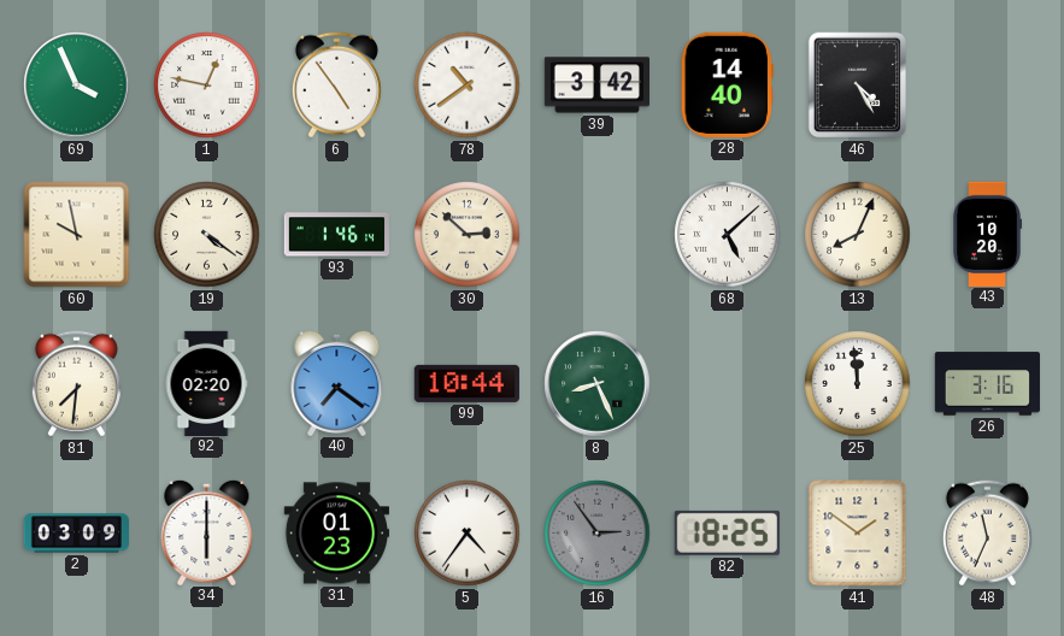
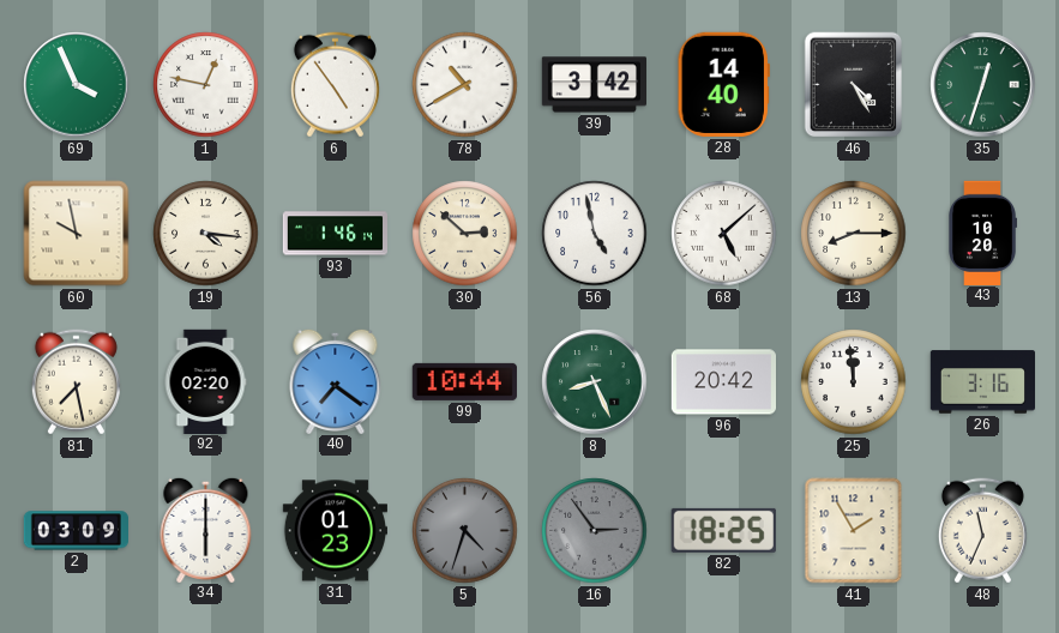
78: 10:39 -> 10:40
35: none -> 12:33
19: 4:21 -> 4:16
56: none -> 4:58
13: 8:04 -> 8:15
81: 7:31 -> 7:28
96: none -> 20:42
5: 4:36 -> 4:33
5 dial: white -> grey
41: 1:51 -> 1:55
